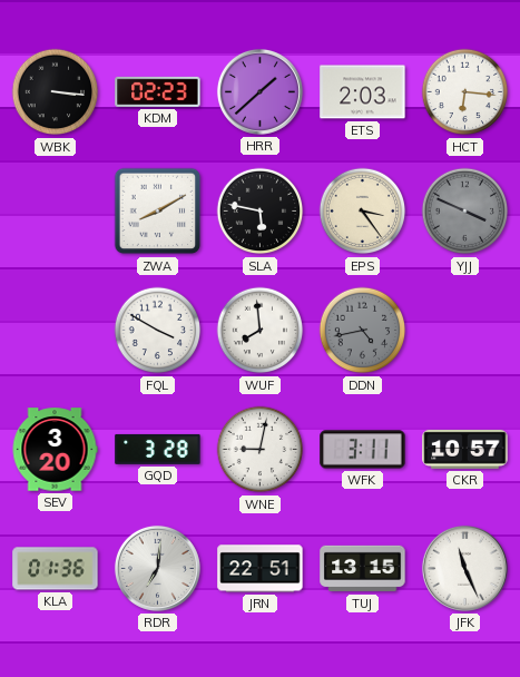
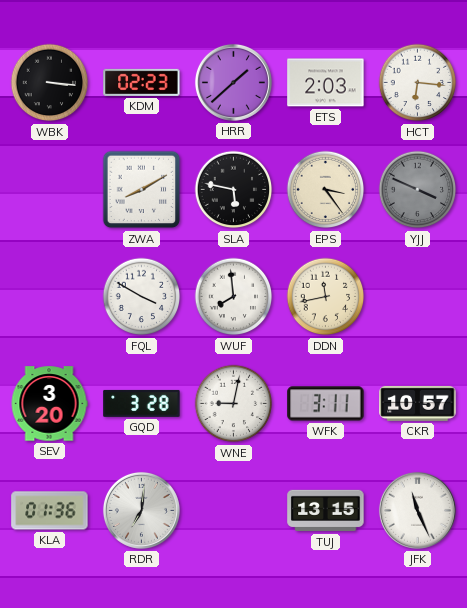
DDN: 4:43 -> 11:43
DDN dial: grey -> cream
JRN: 22:51 -> none
